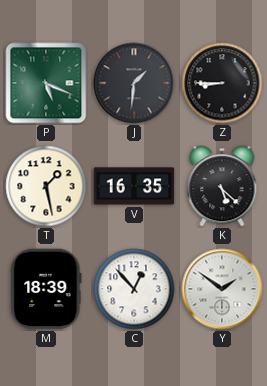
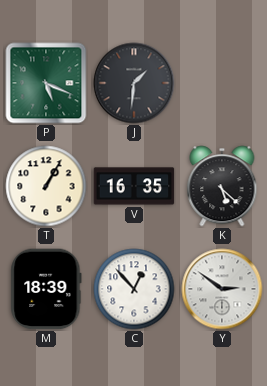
Z: 8:45 -> none
T: 1:28 -> 1:05
Y: 1:51 -> 2:51
